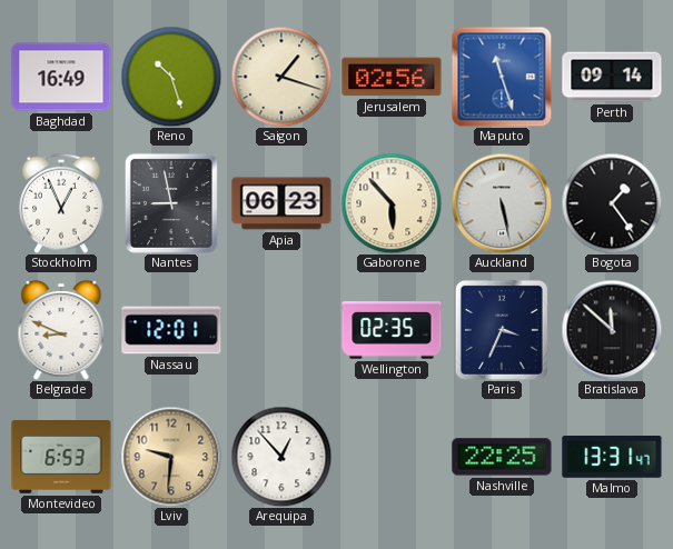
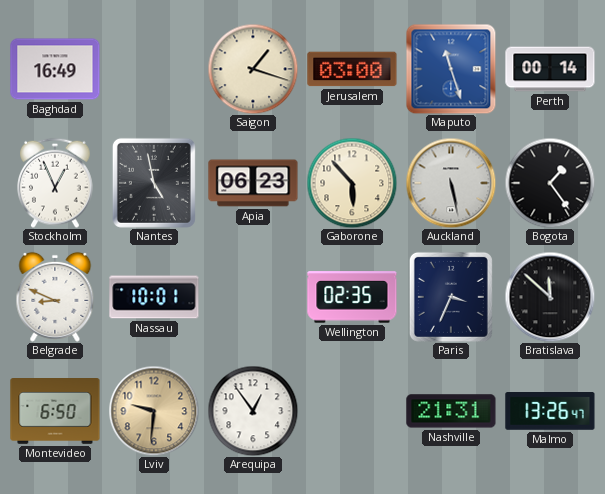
Reno: 10:27 -> none
Jerusalem: 02:56 -> 03:00
Perth: 09:14 -> 00:14
Nantes: 8:58 -> 4:58
Nassau: 12:01 -> 10:01
Montevideo: 6:53 -> 6:50
Arequipa: 12:53 -> 12:54
Nashville: 22:25 -> 21:31
Malmo: 13:31 -> 13:26
